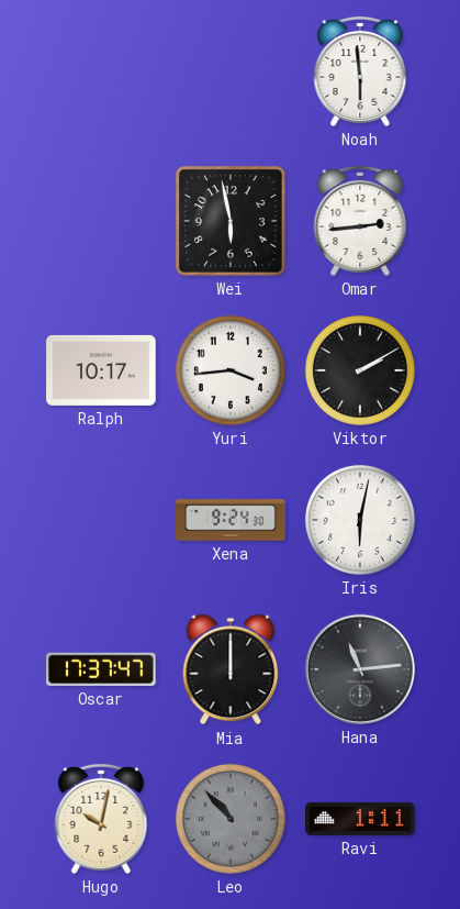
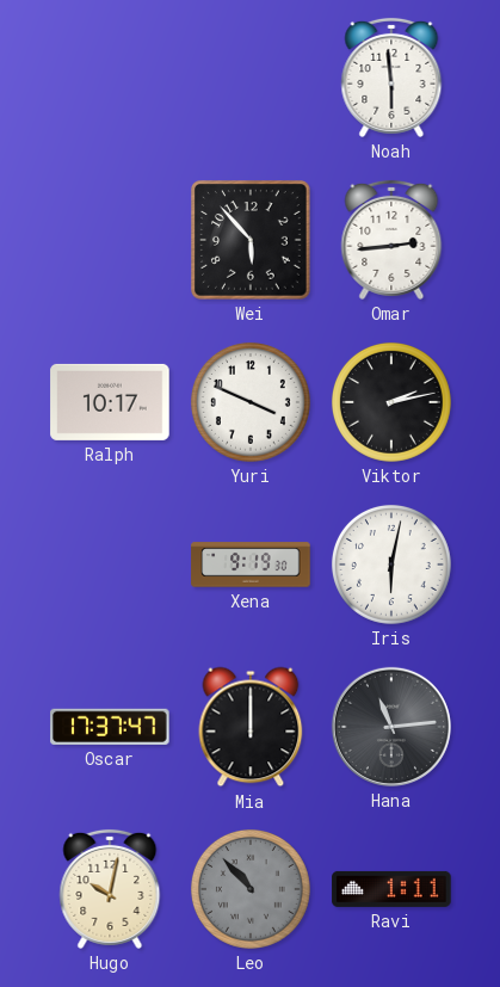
Wei: 5:58 -> 5:53
Yuri: 3:44 -> 3:49
Viktor: 2:10 -> 2:13
Xena: 9:24 -> 9:19
